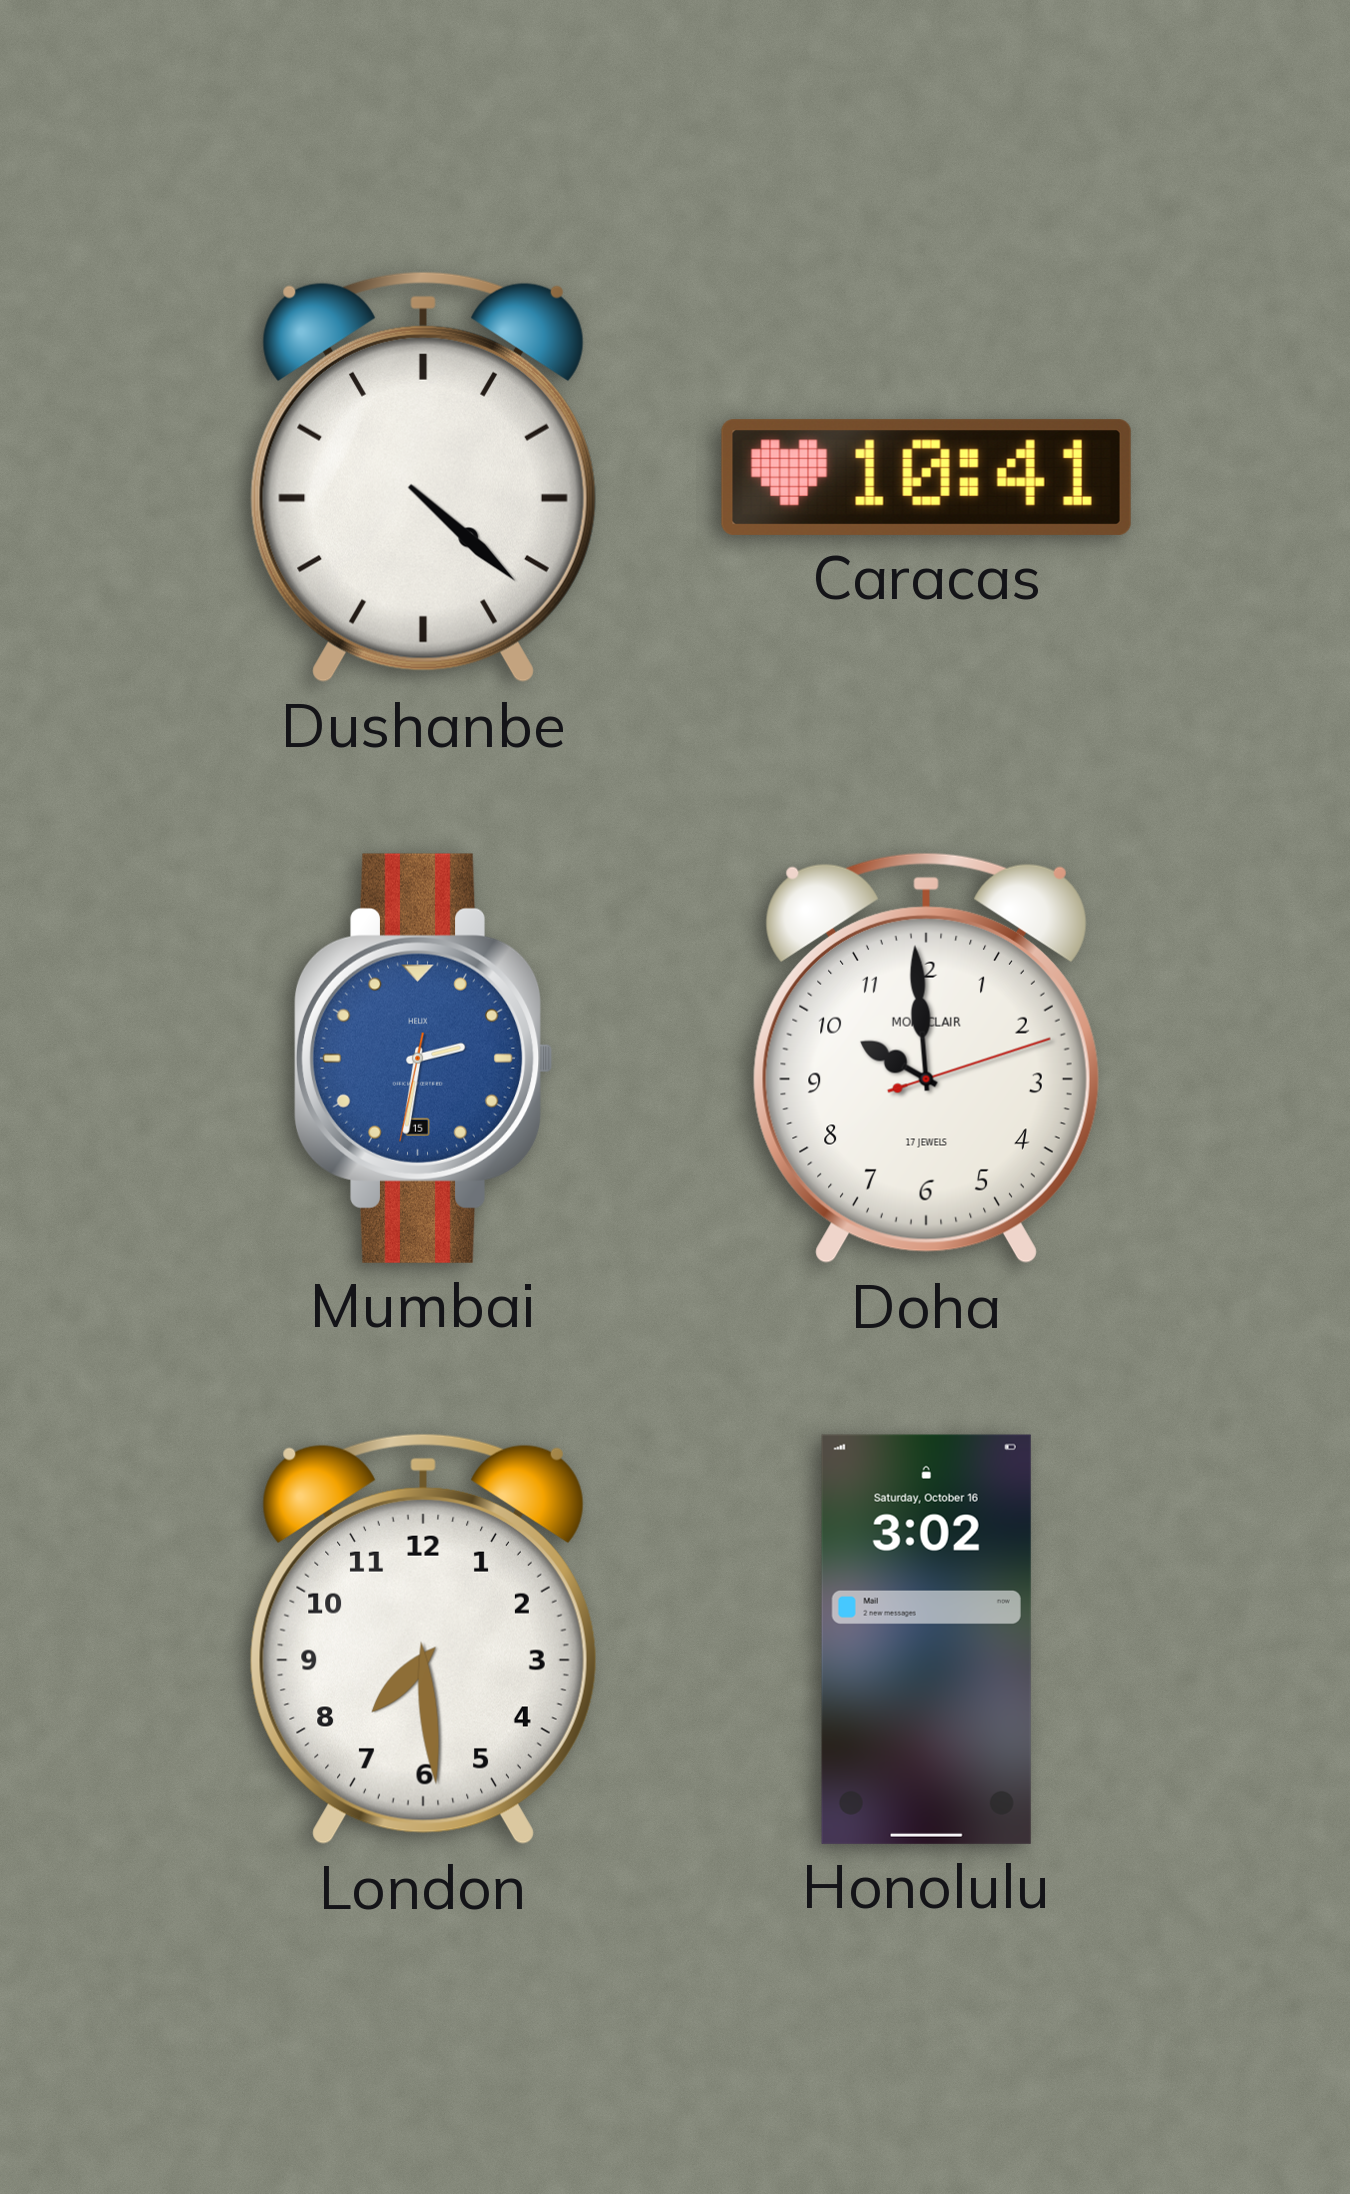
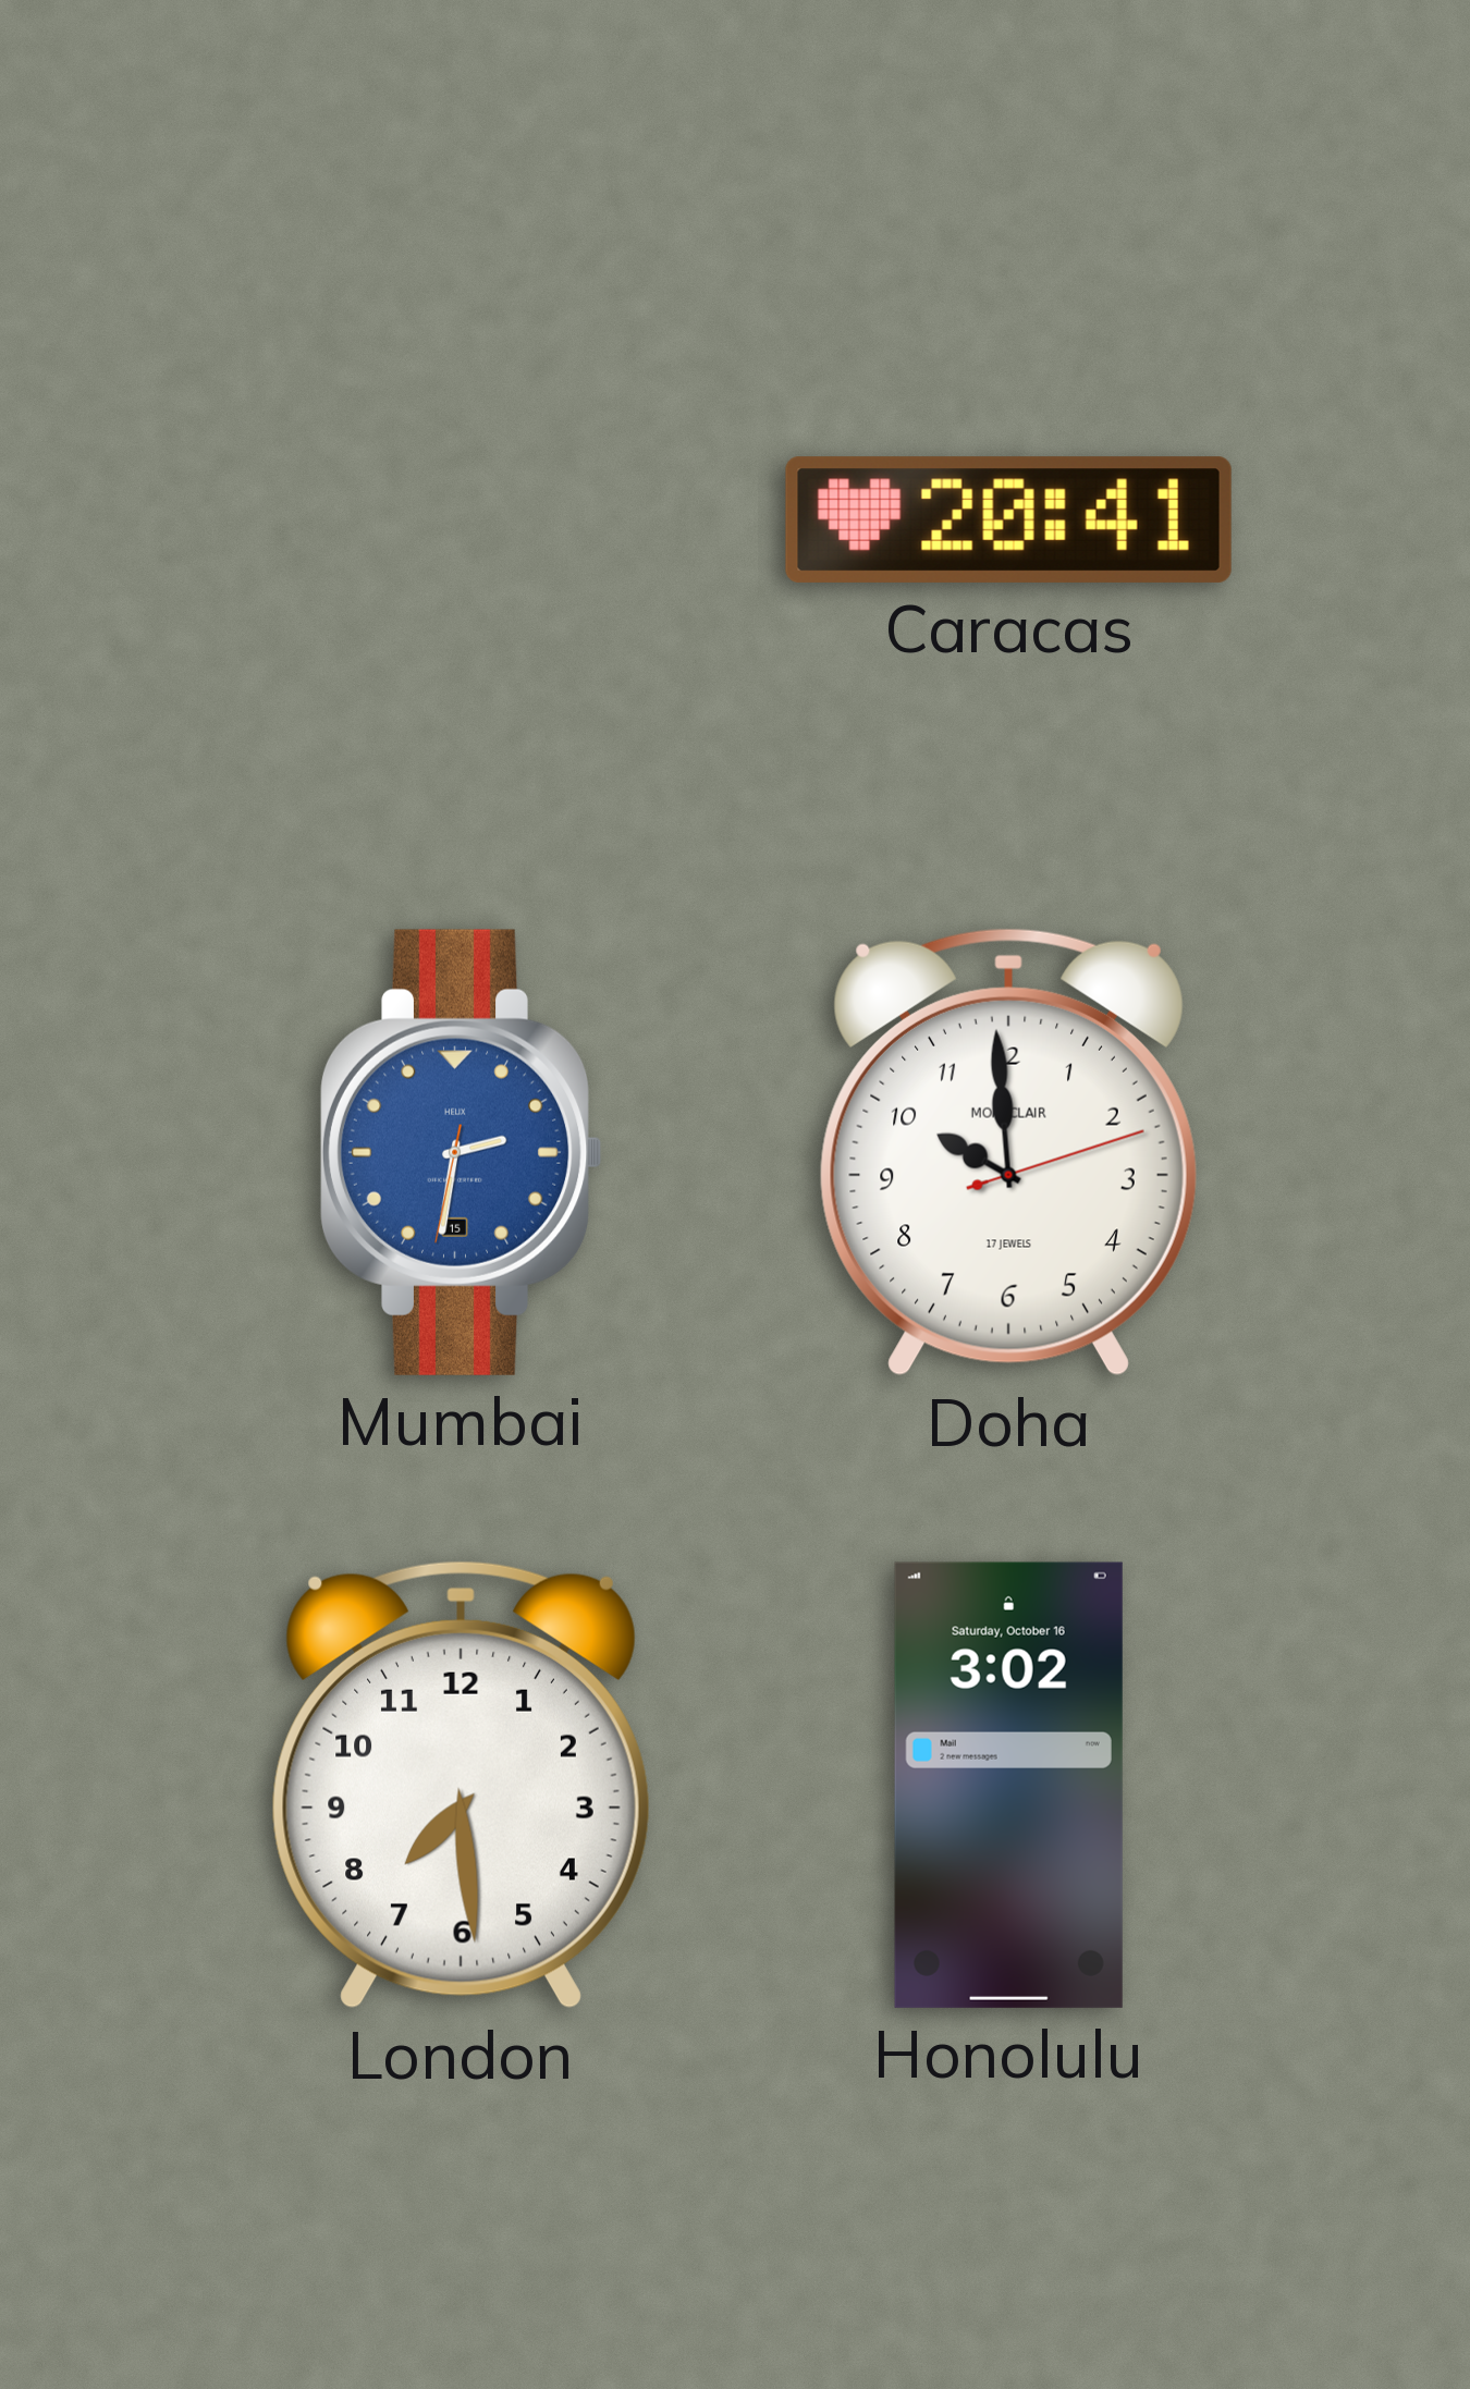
Dushanbe: 4:22 -> none
Caracas: 10:41 -> 20:41
